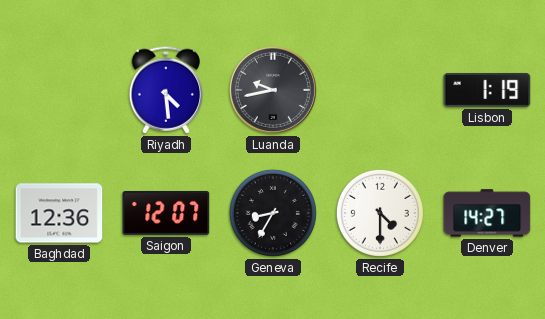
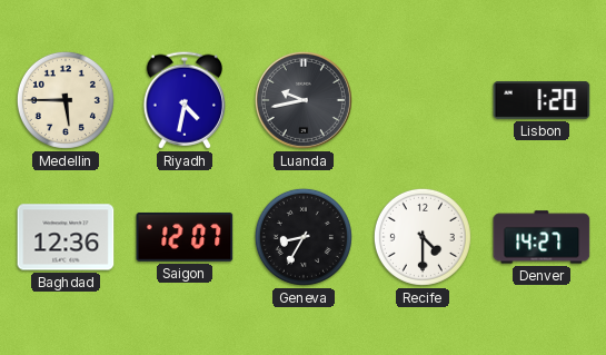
Medellin: none -> 5:45
Riyadh: 4:29 -> 4:32
Lisbon: 1:19 -> 1:20
